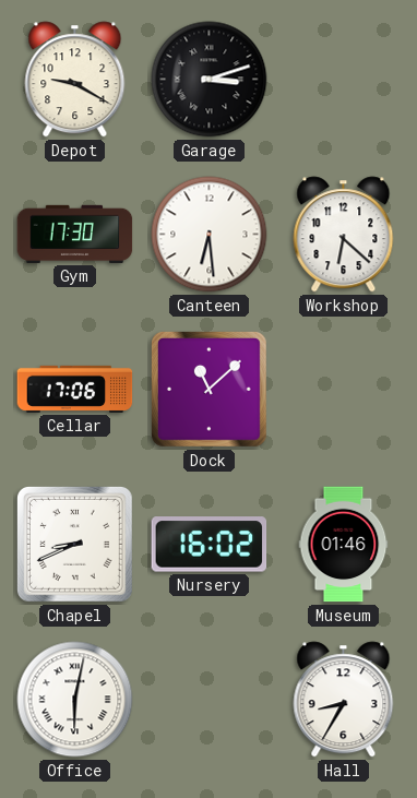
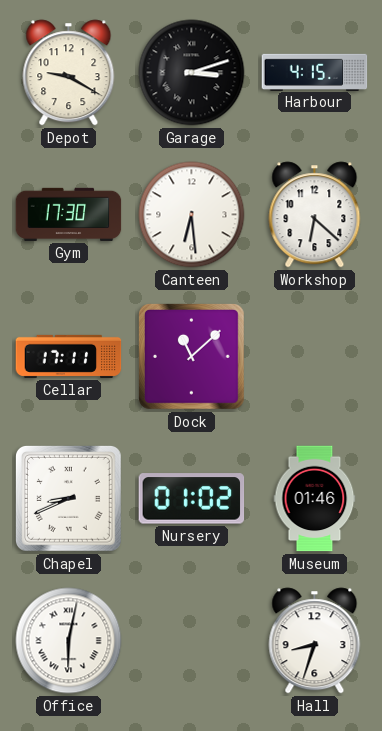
Harbour: none -> 4:15
Cellar: 17:06 -> 17:11
Nursery: 16:02 -> 01:02
Hall: 8:35 -> 8:33
